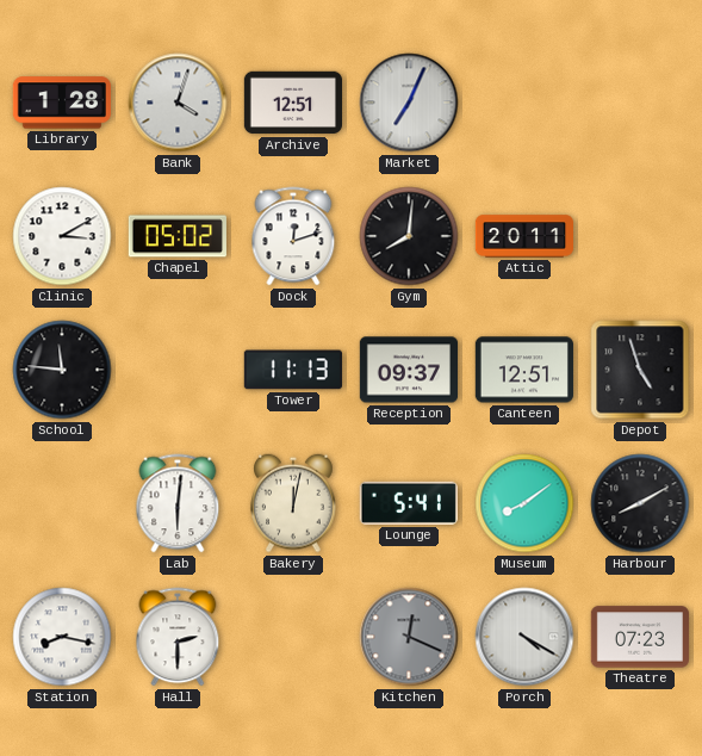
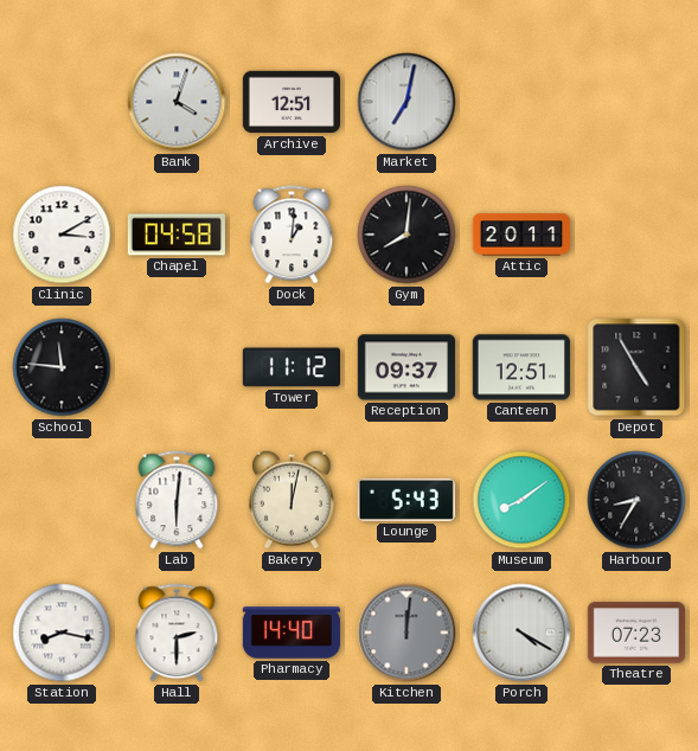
Library: 1:28 -> none
Market: 7:04 -> 7:02
Chapel: 05:02 -> 04:58
Dock: 12:12 -> 1:01
Tower: 11:13 -> 11:12
Depot: 4:57 -> 4:55
Lounge: 5:41 -> 5:43
Harbour: 8:10 -> 8:35
Pharmacy: none -> 14:40
Kitchen: 12:19 -> 12:01
